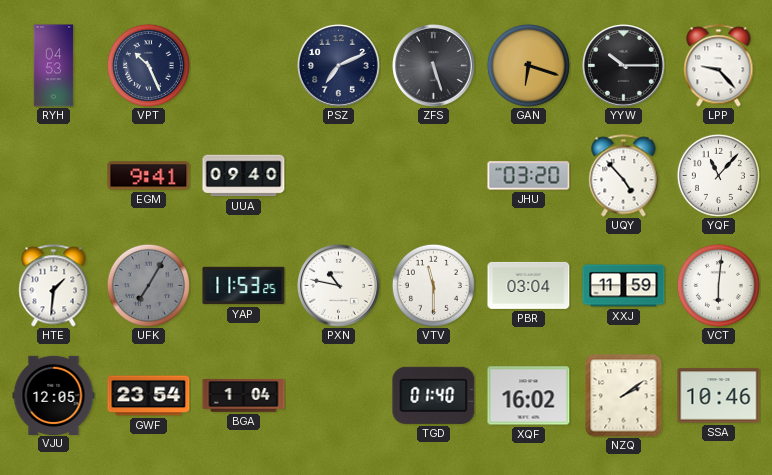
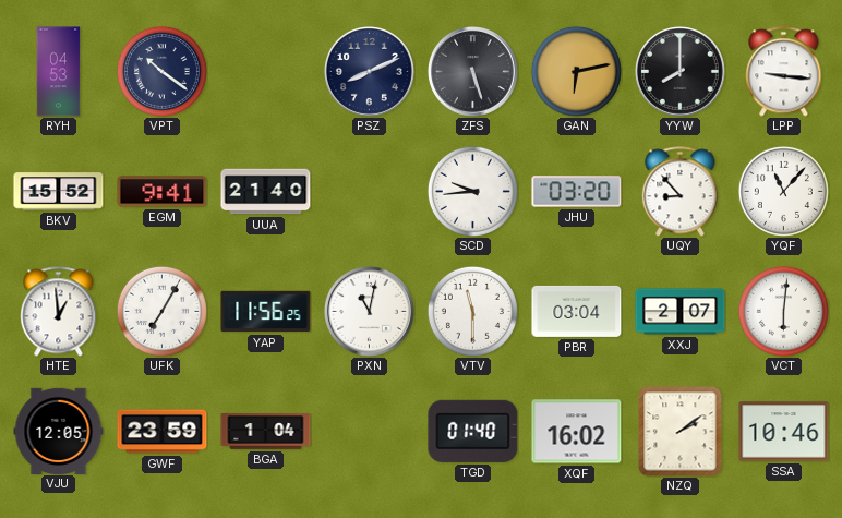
VPT: 10:26 -> 10:21
PSZ: 7:11 -> 8:11
GAN: 6:18 -> 6:13
YYW: 10:15 -> 8:00
LPP: 9:23 -> 9:16
BKV: none -> 15:52
UUA: 09:40 -> 21:40
SCD: none -> 9:44
UQY: 4:53 -> 8:53
HTE: 1:31 -> 12:59
UFK dial: grey -> white
YAP: 11:53 -> 11:56
PXN: 10:47 -> 11:02
XXJ: 11:59 -> 2:07
GWF: 23:54 -> 23:59
